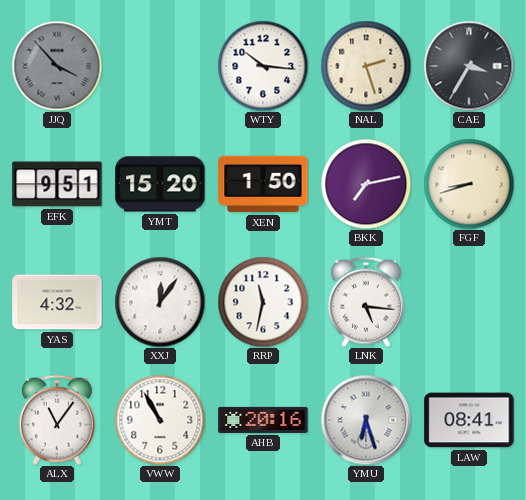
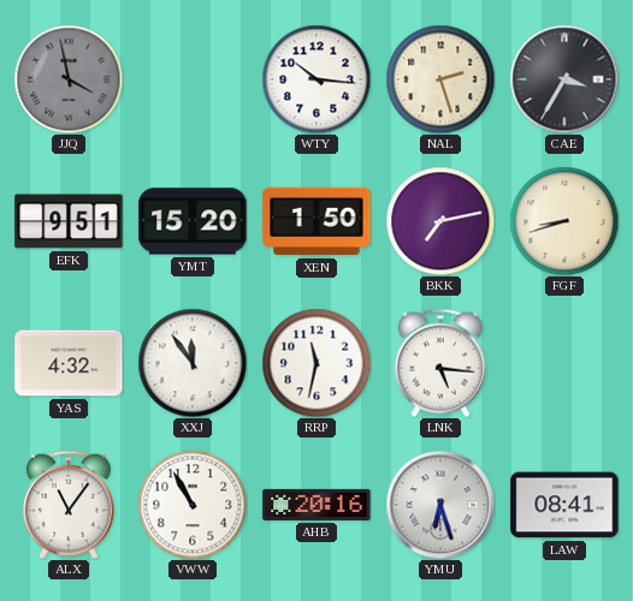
JJQ: 3:53 -> 3:58
XXJ: 12:06 -> 11:54
